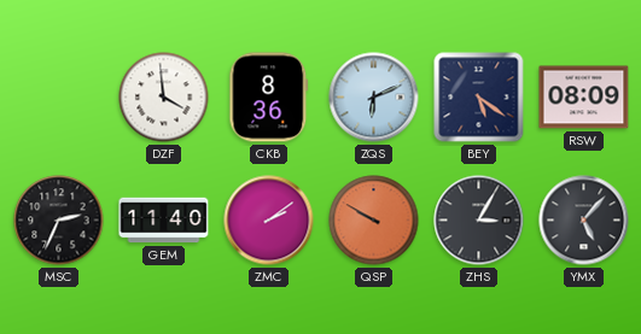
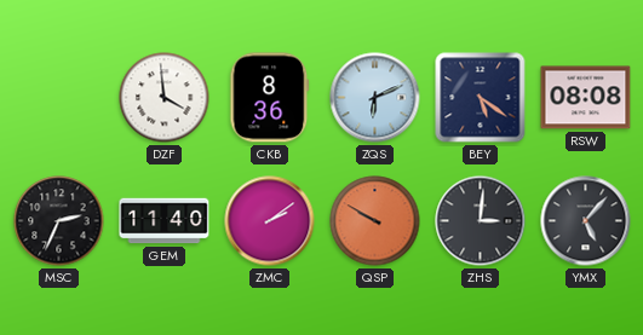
RSW: 08:09 -> 08:08
ZHS: 3:05 -> 3:01
